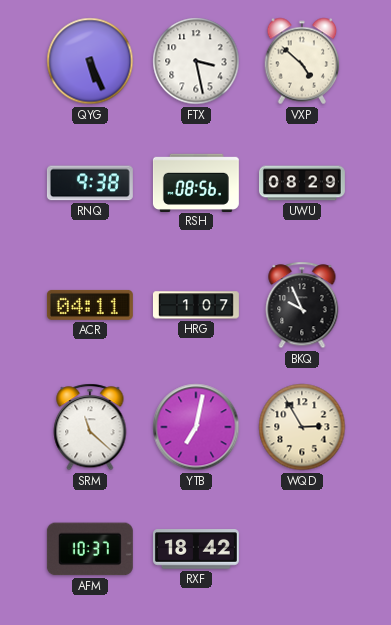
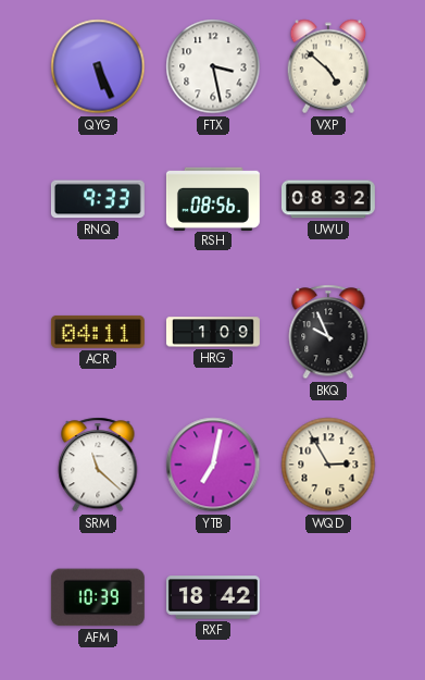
RNQ: 9:38 -> 9:33
UWU: 08:29 -> 08:32
HRG: 1:07 -> 1:09
AFM: 10:37 -> 10:39
